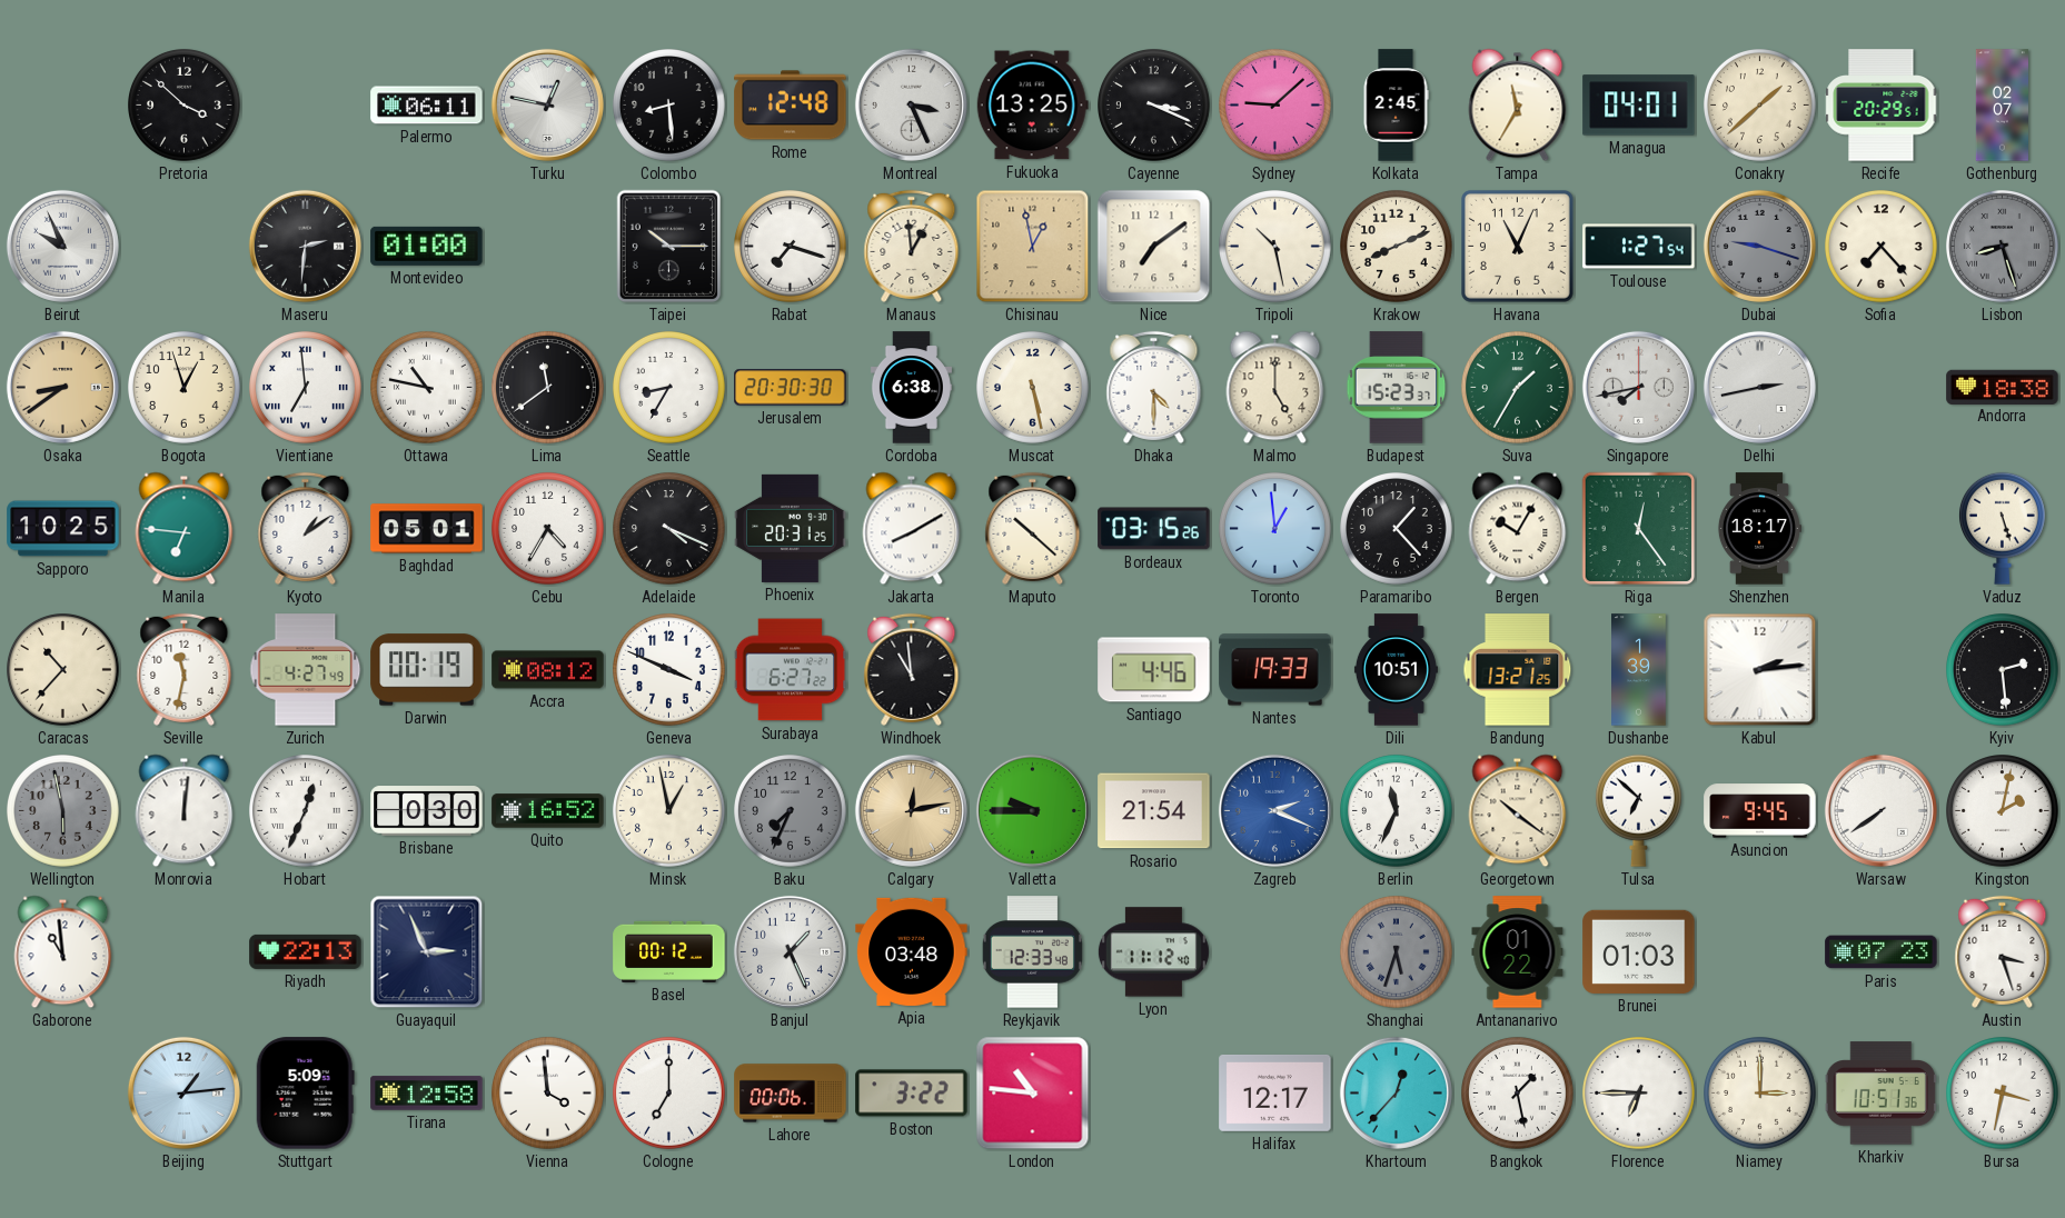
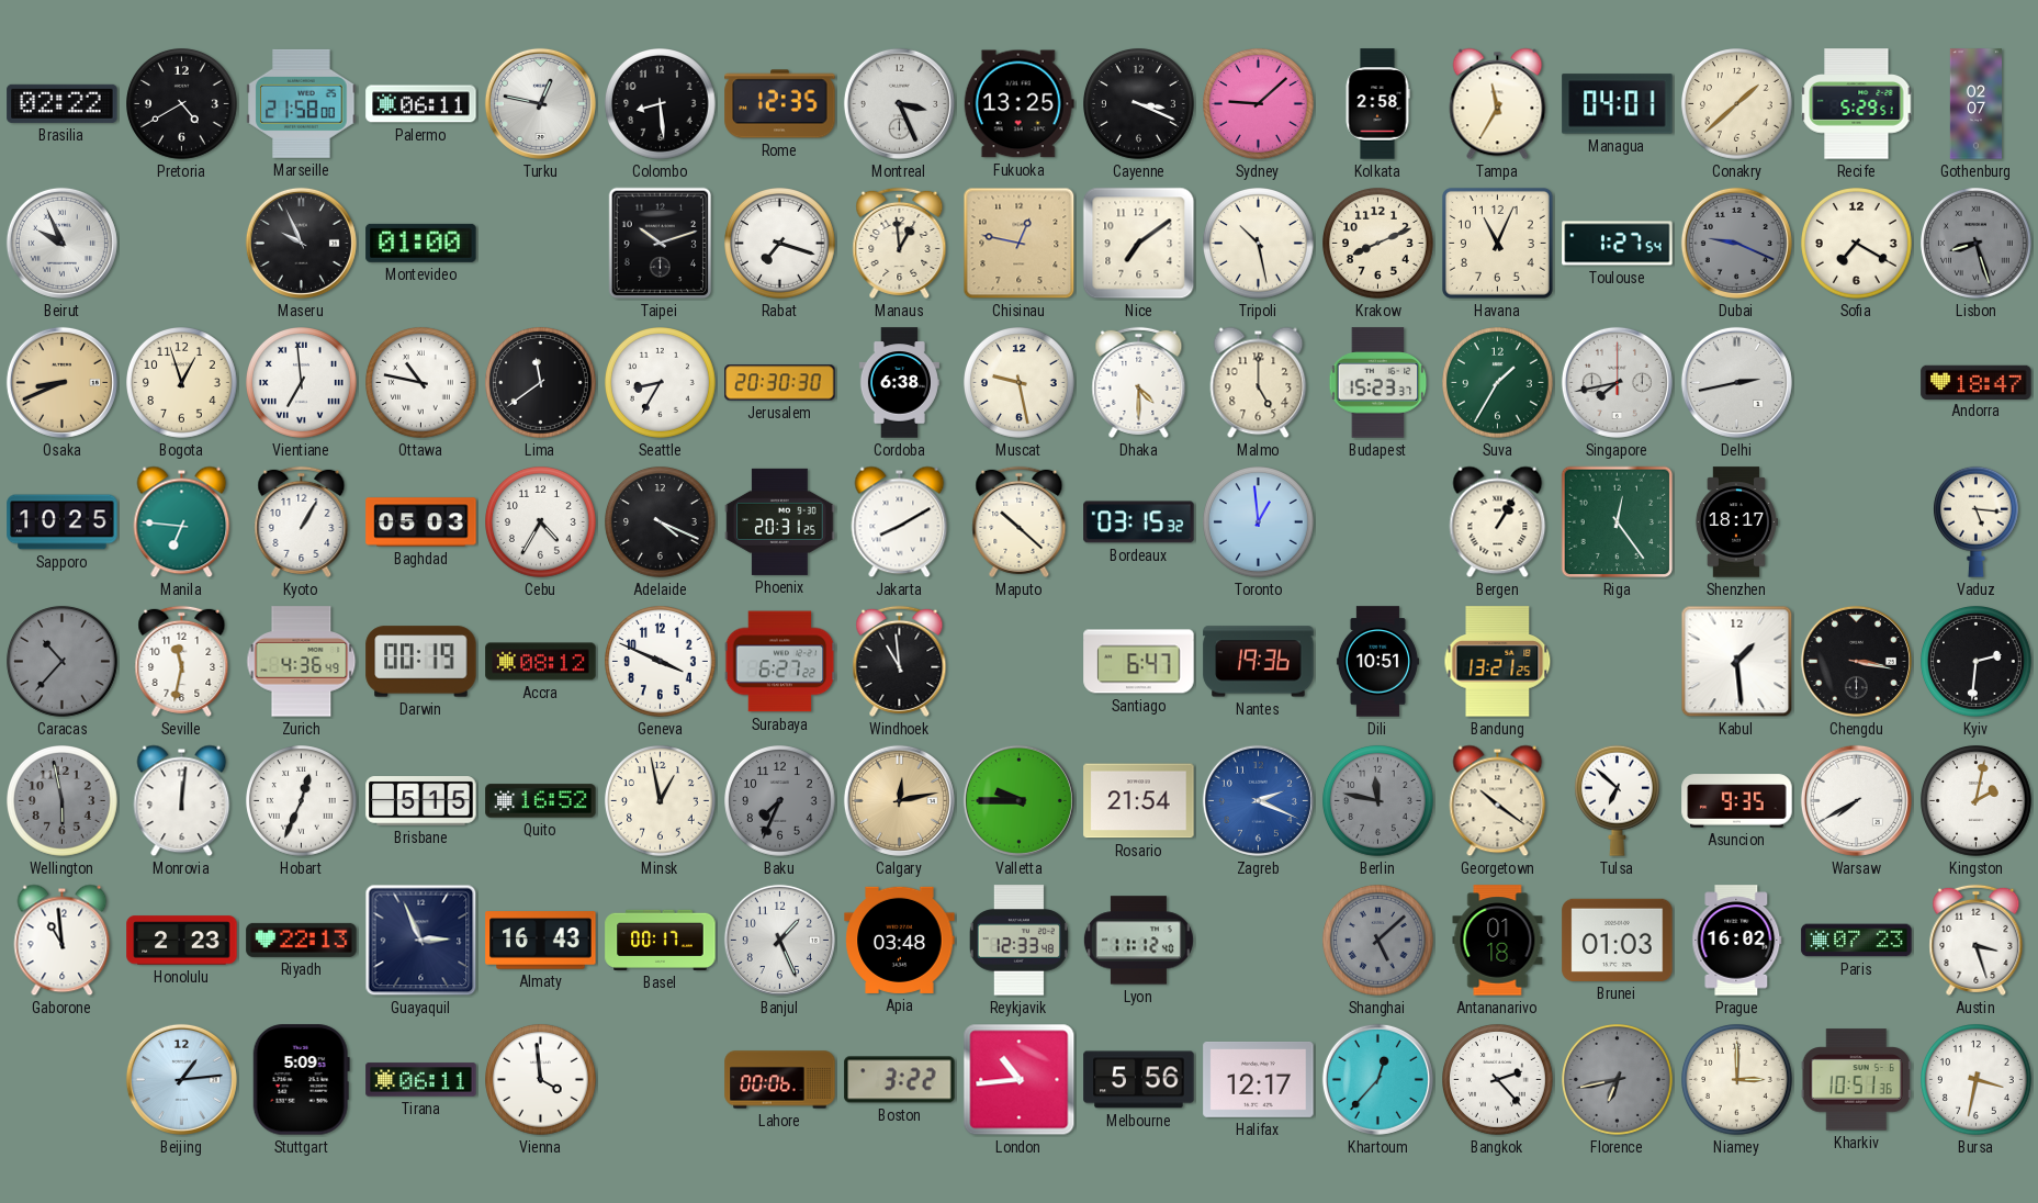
Brasilia: none -> 02:22
Pretoria: 3:52 -> 4:40
Marseille: none -> 21:58
Rome: 12:48 -> 12:35
Kolkata: 2:45 -> 2:58
Recife: 20:29 -> 5:29
Maseru: 2:31 -> 9:56
Taipei: 10:15 -> 10:12
Chisinau: 12:58 -> 12:47
Dubai: 9:18 -> 9:19
Sofia: 7:23 -> 7:20
Osaka: 8:39 -> 8:41
Muscat: 5:28 -> 9:28
Andorra: 18:38 -> 18:47
Kyoto: 1:09 -> 1:05
Baghdad: 05:01 -> 05:03
Bordeaux: 03:15:26 -> 03:15:32
Paramaribo: 1:23 -> none
Bergen: 10:05 -> 1:05
Vaduz: 5:27 -> 5:16
Caracas dial: cream -> grey
Zurich: 4:27 -> 4:36
Santiago: 4:46 -> 6:47
Nantes: 19:33 -> 19:36
Dushanbe: 1:39 -> none
Kabul: 2:14 -> 1:29
Chengdu: none -> 3:17
Kyiv: 2:29 -> 2:31
Brisbane: 0:30 -> 5:15
Berlin: 11:34 -> 11:47
Berlin dial: white -> grey
Asuncion: 9:45 -> 9:35
Warsaw: 7:39 -> 7:40
Honolulu: none -> 2:23
Almaty: none -> 16:43
Basel: 00:12 -> 00:17
Shanghai: 5:33 -> 5:08
Antananarivo: 01:22 -> 01:18
Prague: none -> 16:02
Tirana: 12:58 -> 06:11
Cologne: 7:00 -> none
London: 10:46 -> 10:44
Melbourne: none -> 5:56
Bangkok: 1:28 -> 2:23
Florence: 6:45 -> 6:43
Florence dial: white -> grey
